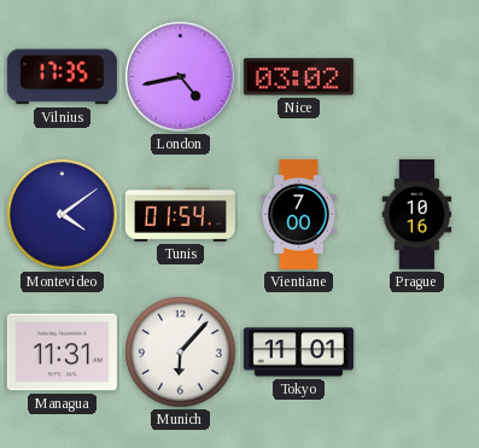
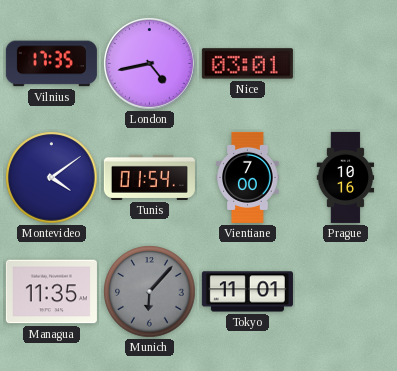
Nice: 03:02 -> 03:01
Managua: 11:31 -> 11:35
Munich dial: white -> grey
